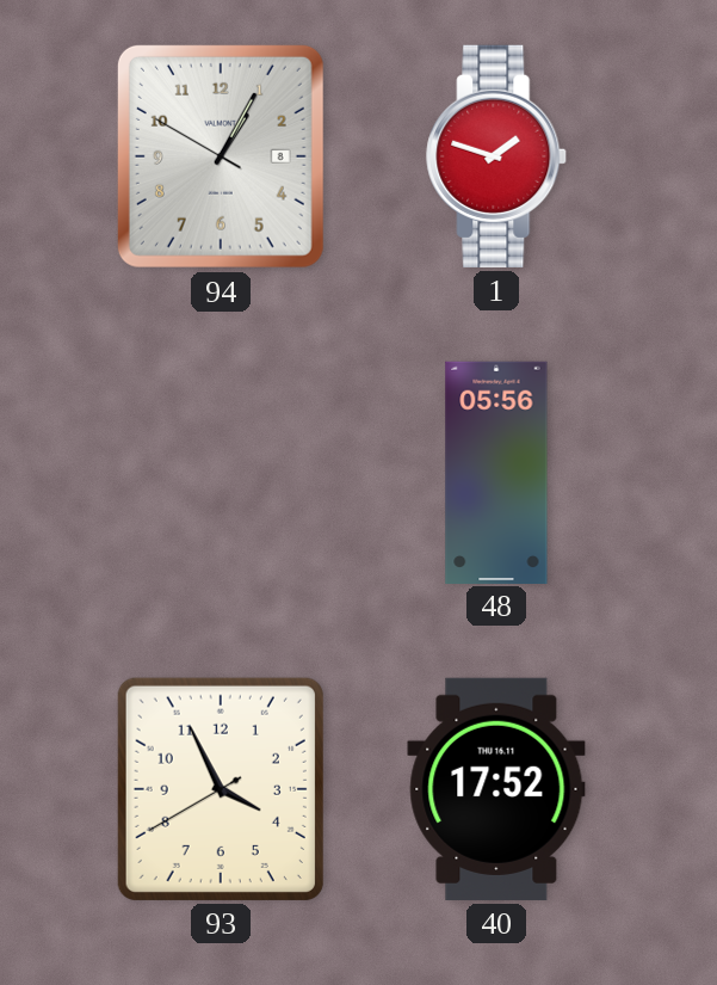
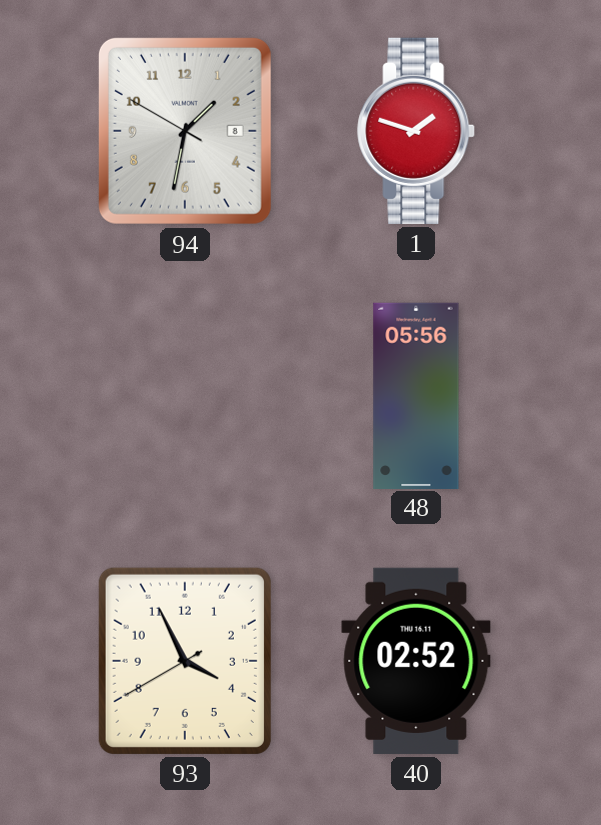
94: 1:04 -> 1:31
40: 17:52 -> 02:52
